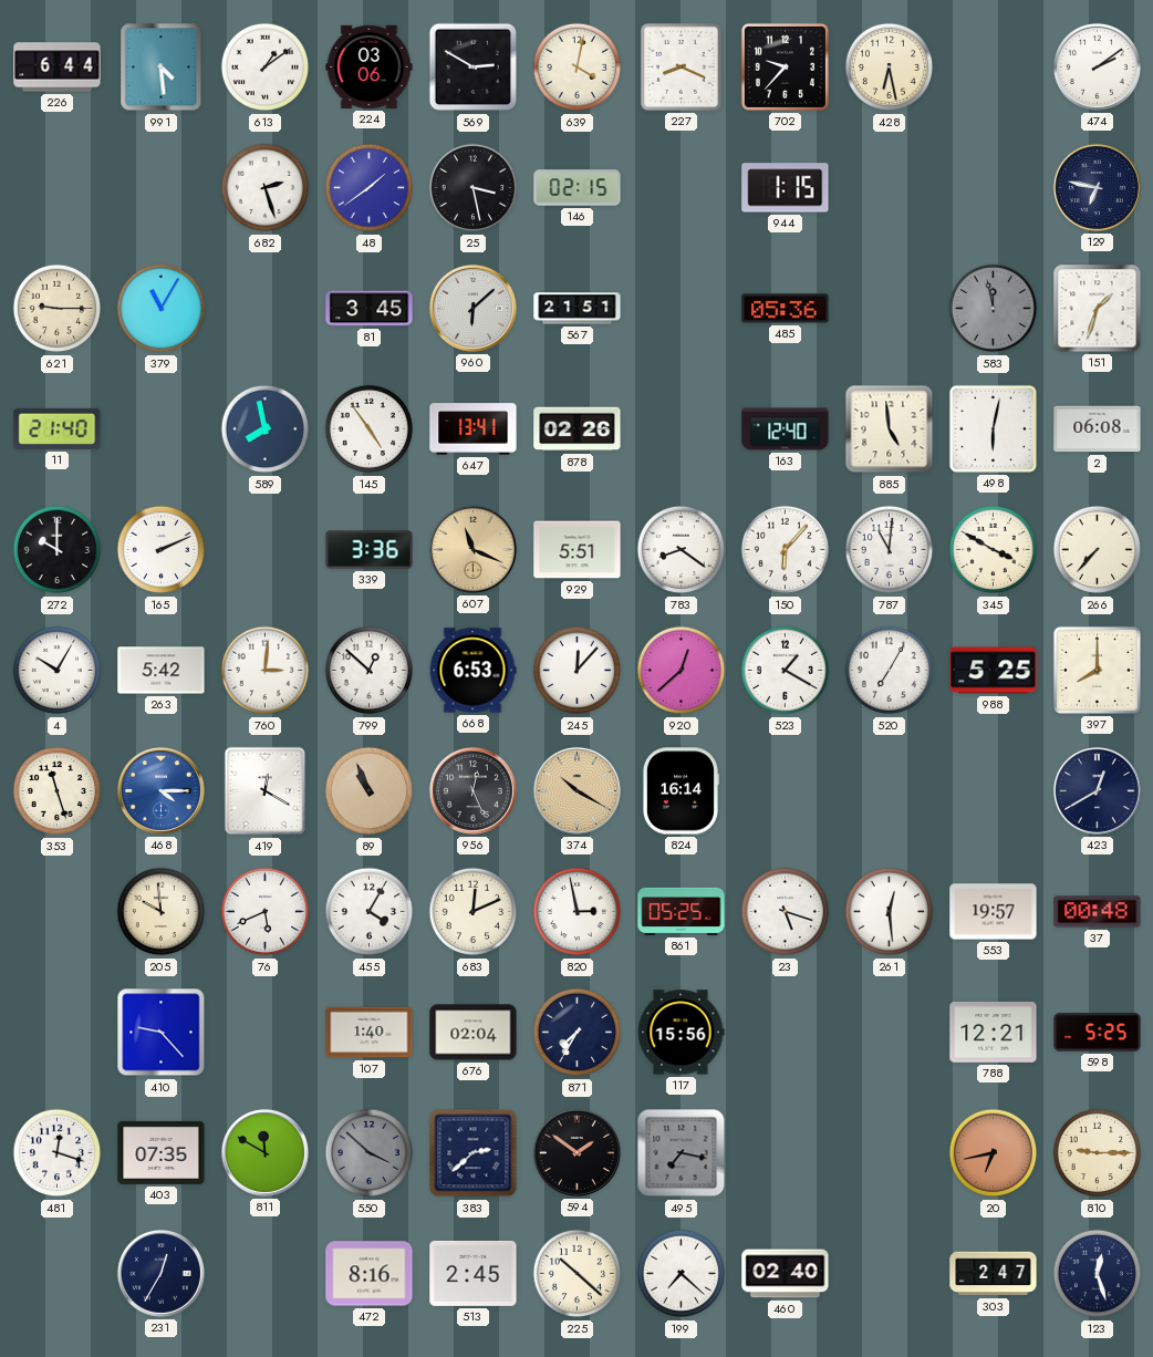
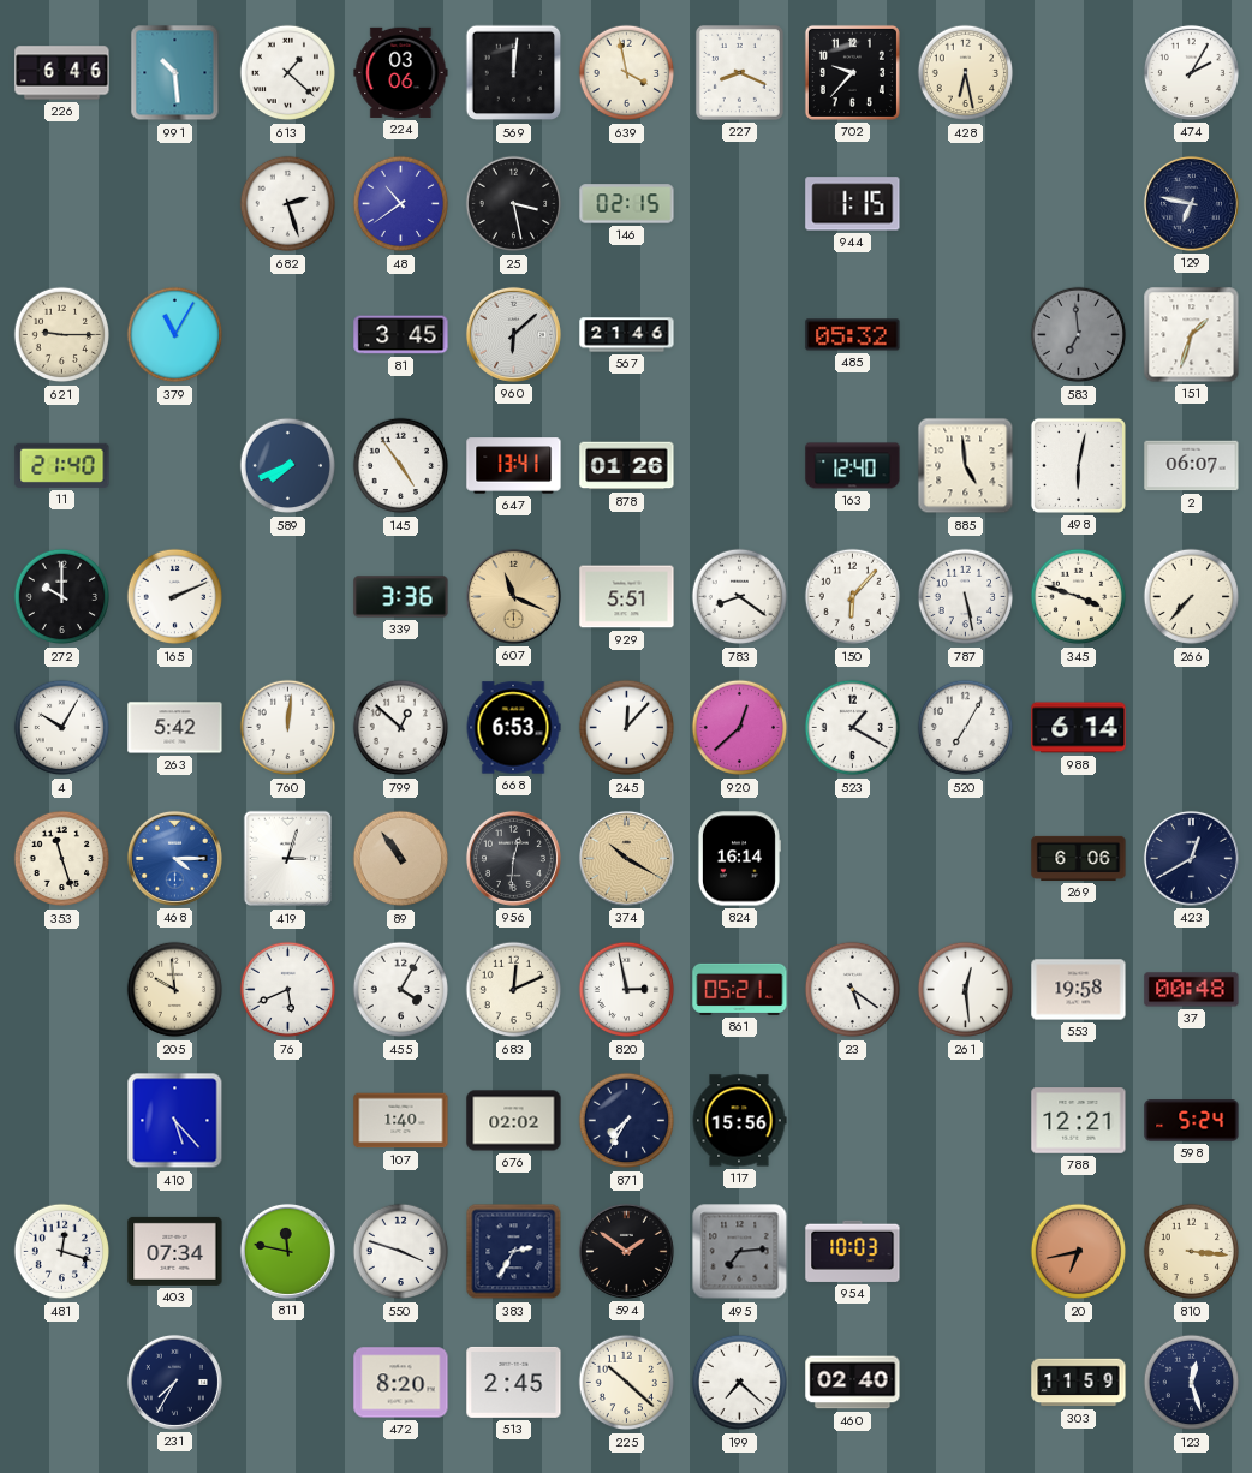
226: 6:44 -> 6:46
991: 4:29 -> 10:29
613: 1:09 -> 1:22
569: 2:50 -> 12:01
639: 4:02 -> 3:58
474: 2:09 -> 2:05
48: 1:39 -> 10:39
567: 21:51 -> 21:46
485: 05:36 -> 05:32
583: 11:58 -> 6:59
589: 7:58 -> 7:41
878: 02:26 -> 01:26
2: 06:08 -> 06:07
787: 11:01 -> 5:28
345: 3:50 -> 3:48
760: 3:01 -> 12:01
988: 5:25 -> 6:14
397: 8:00 -> none
419: 12:20 -> 3:03
89: 10:56 -> 10:54
956: 12:26 -> 12:31
269: none -> 6:06
861: 05:25 -> 05:21
23: 5:18 -> 5:21
553: 19:57 -> 19:58
410: 9:23 -> 5:23
676: 02:04 -> 02:02
598: 5:25 -> 5:24
403: 07:35 -> 07:34
811: 11:50 -> 11:47
550: 3:52 -> 3:48
550 dial: grey -> white
383: 2:38 -> 2:35
495: 7:17 -> 7:14
954: none -> 10:03
810: 9:15 -> 3:16
231: 12:35 -> 7:35
472: 8:16 -> 8:20
303: 2:47 -> 11:59
